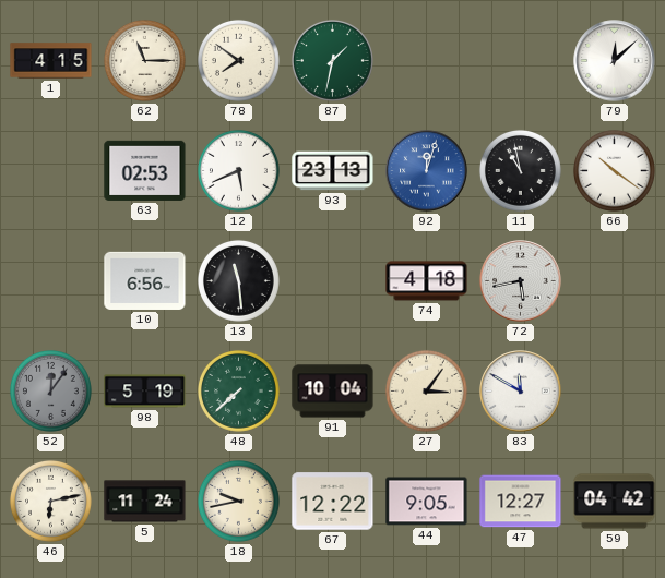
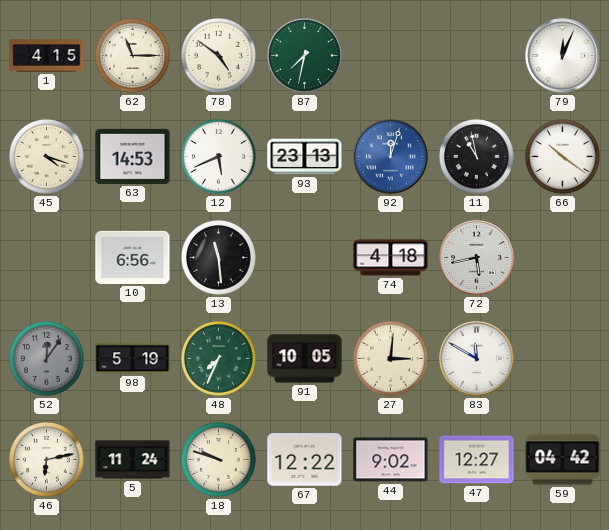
78: 7:51 -> 4:51
87: 1:32 -> 7:32
79: 12:08 -> 12:04
45: none -> 4:18
63: 02:53 -> 14:53
48: 7:38 -> 7:34
91: 10:04 -> 10:05
27: 3:06 -> 3:01
18: 9:43 -> 9:48
44: 9:05 -> 9:02
